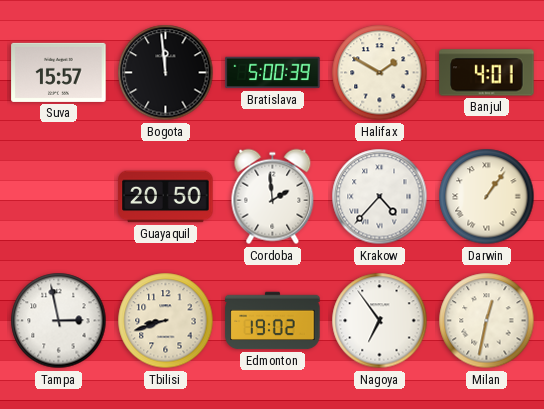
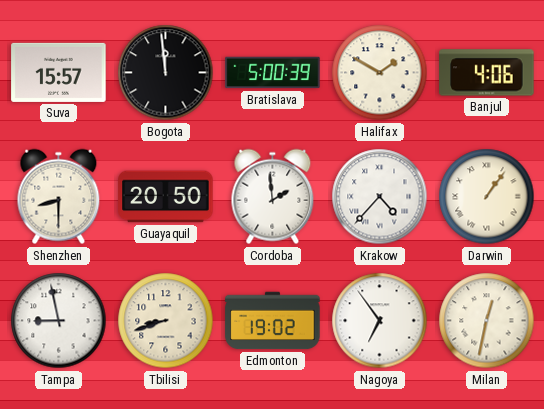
Banjul: 4:01 -> 4:06
Shenzhen: none -> 8:30
Tampa: 2:58 -> 8:58
